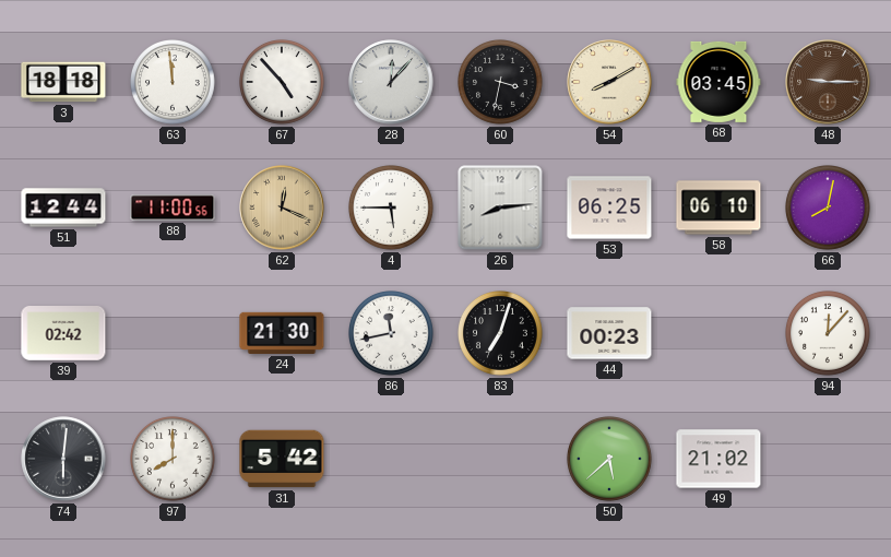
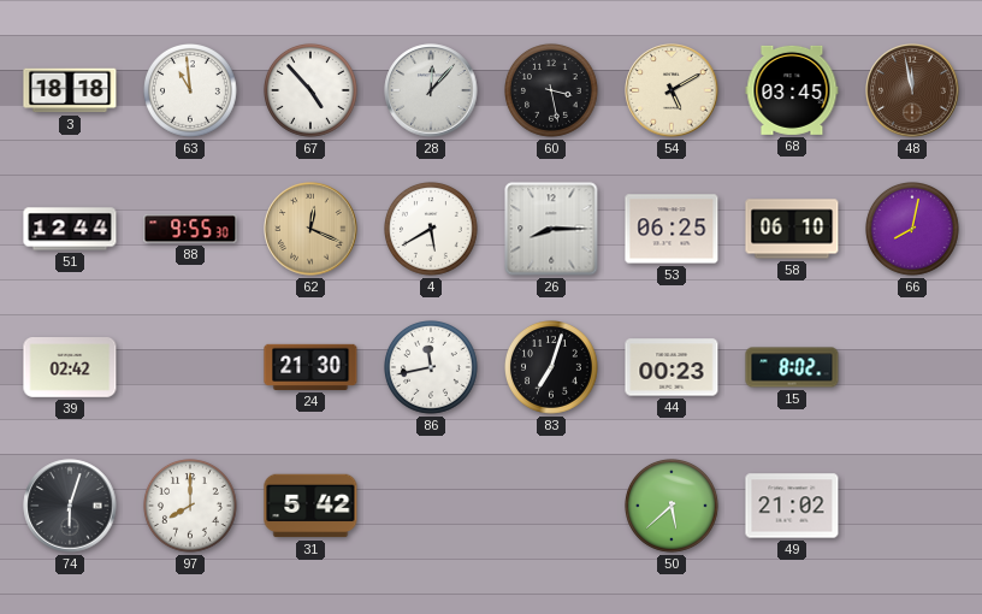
63: 11:59 -> 10:59
60: 3:32 -> 3:28
54: 8:10 -> 5:10
48: 9:15 -> 11:58
88: 11:00 -> 9:55
4: 5:45 -> 5:40
26: 8:14 -> 8:15
15: none -> 8:02
94: 12:07 -> none
74: 6:01 -> 6:03
